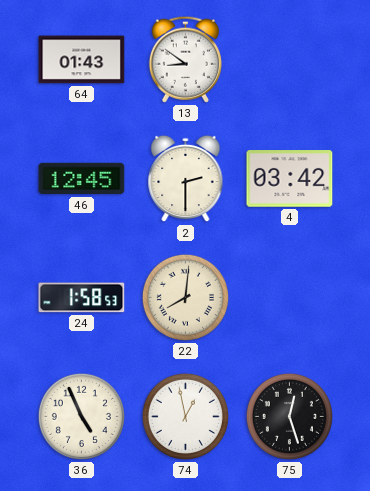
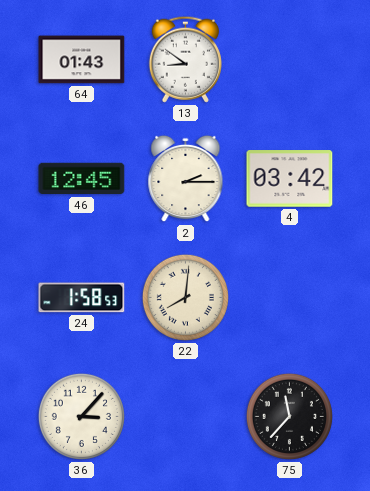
2: 2:30 -> 2:15
36: 4:56 -> 3:07
74: 12:58 -> none
75: 12:27 -> 11:37
